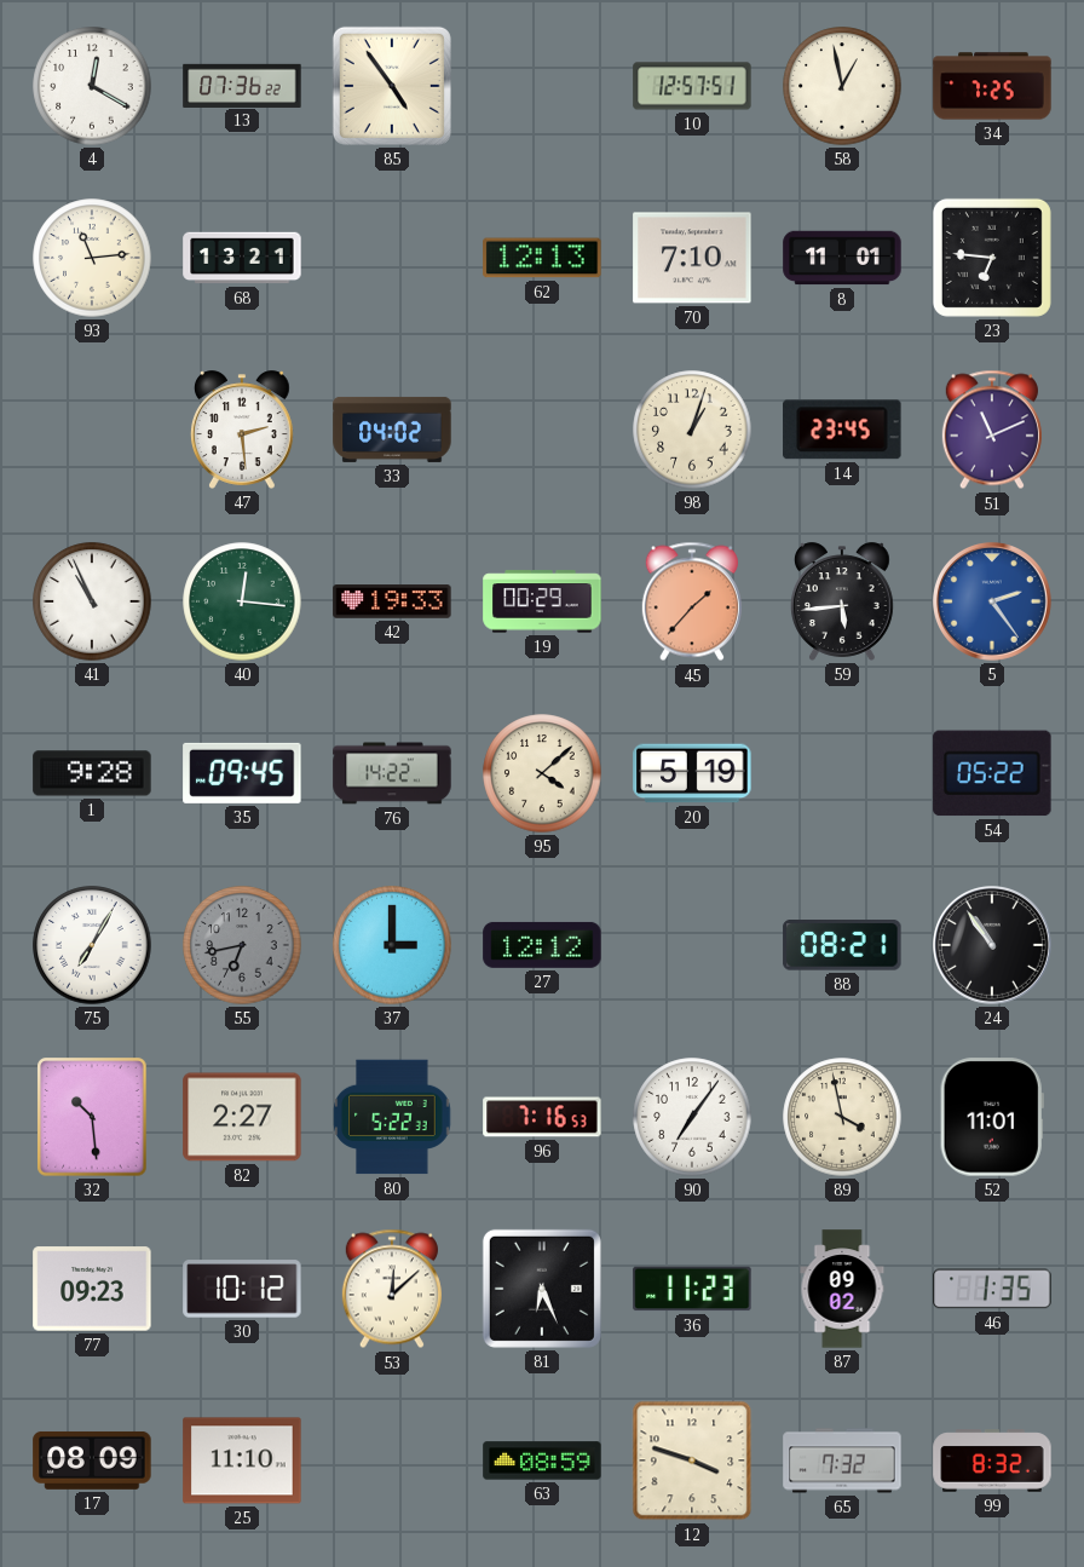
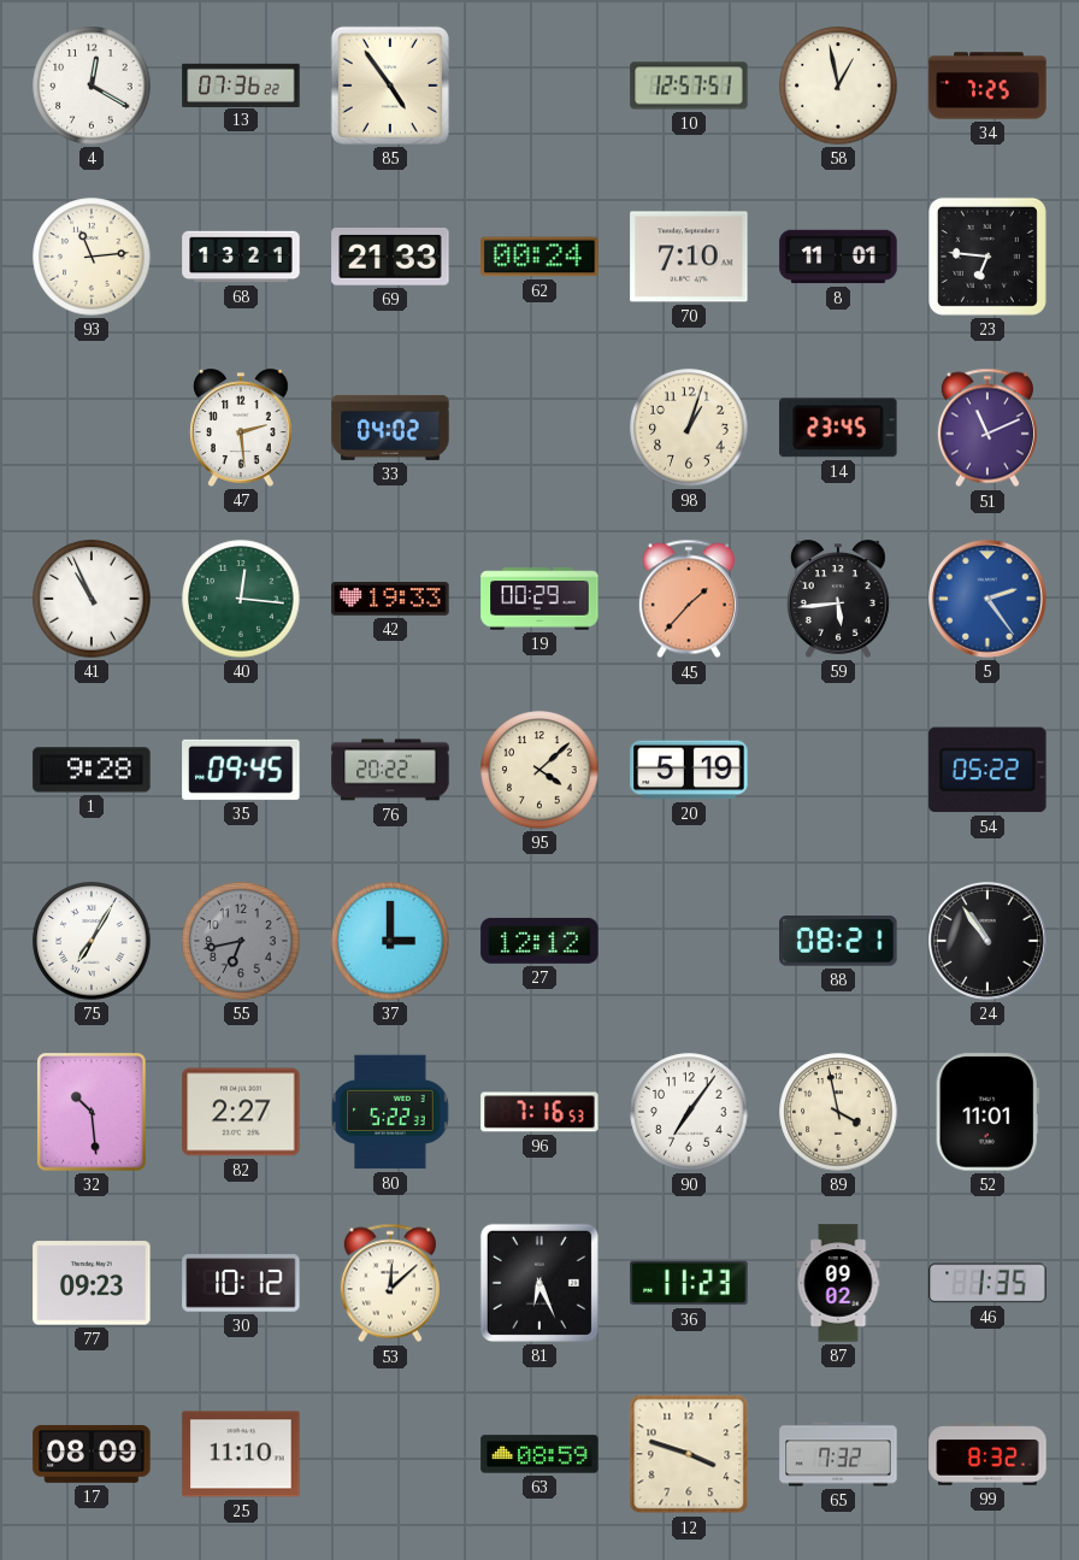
69: none -> 21:33
62: 12:13 -> 00:24
76: 14:22 -> 20:22
